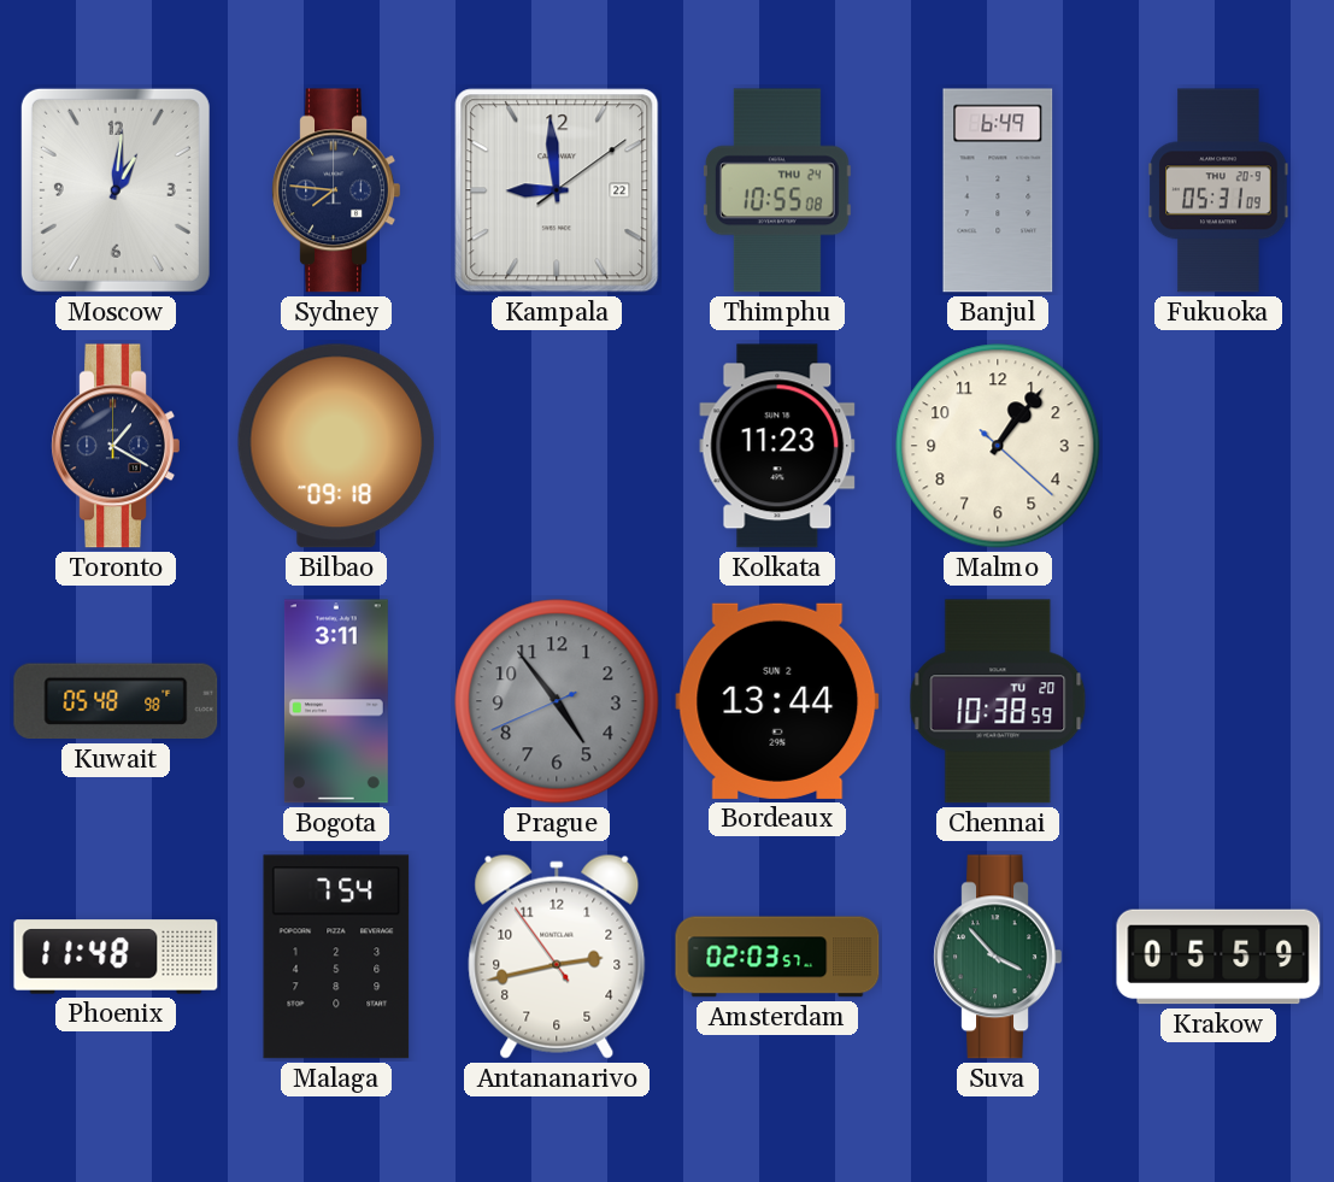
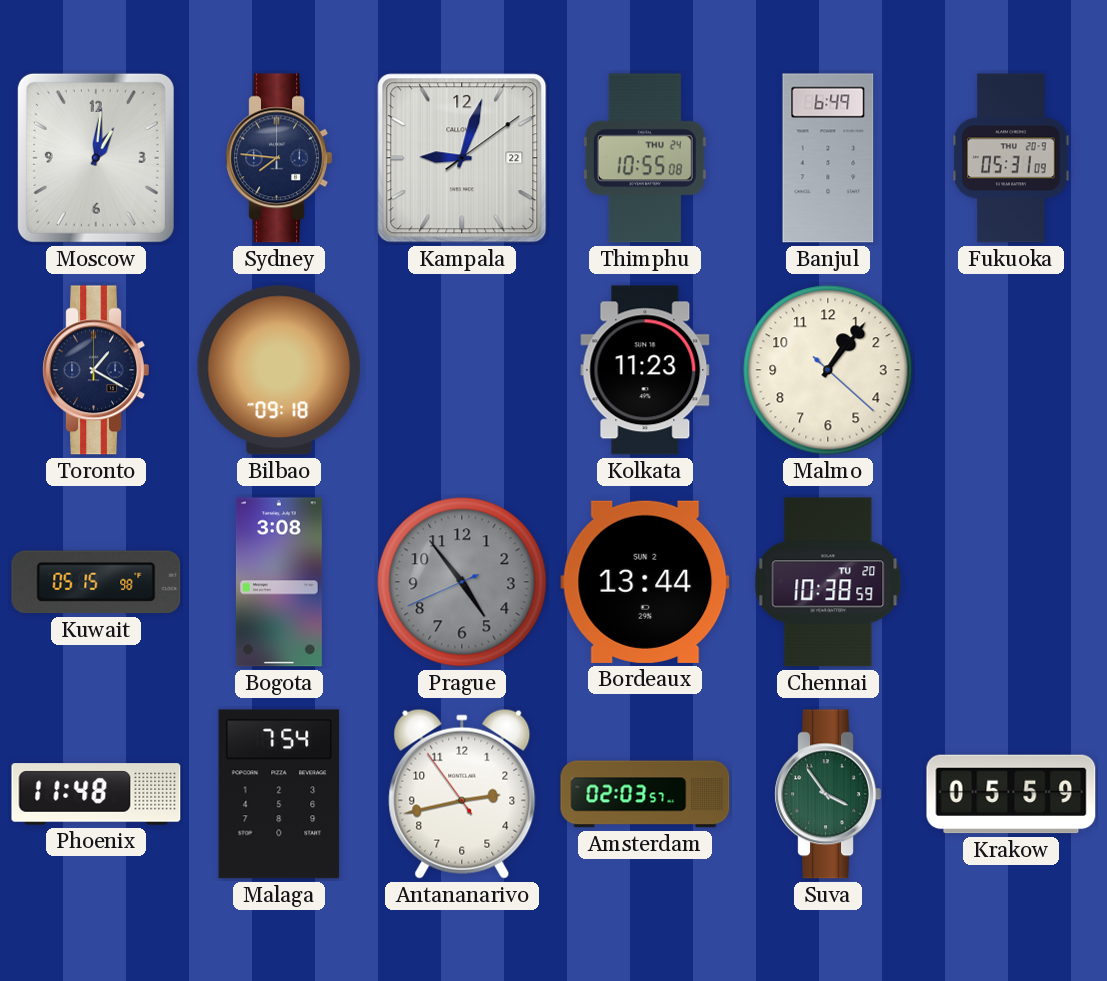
Kampala: 8:59 -> 9:03
Kuwait: 05:48 -> 05:15
Bogota: 3:11 -> 3:08
Suva: 3:53 -> 3:54
